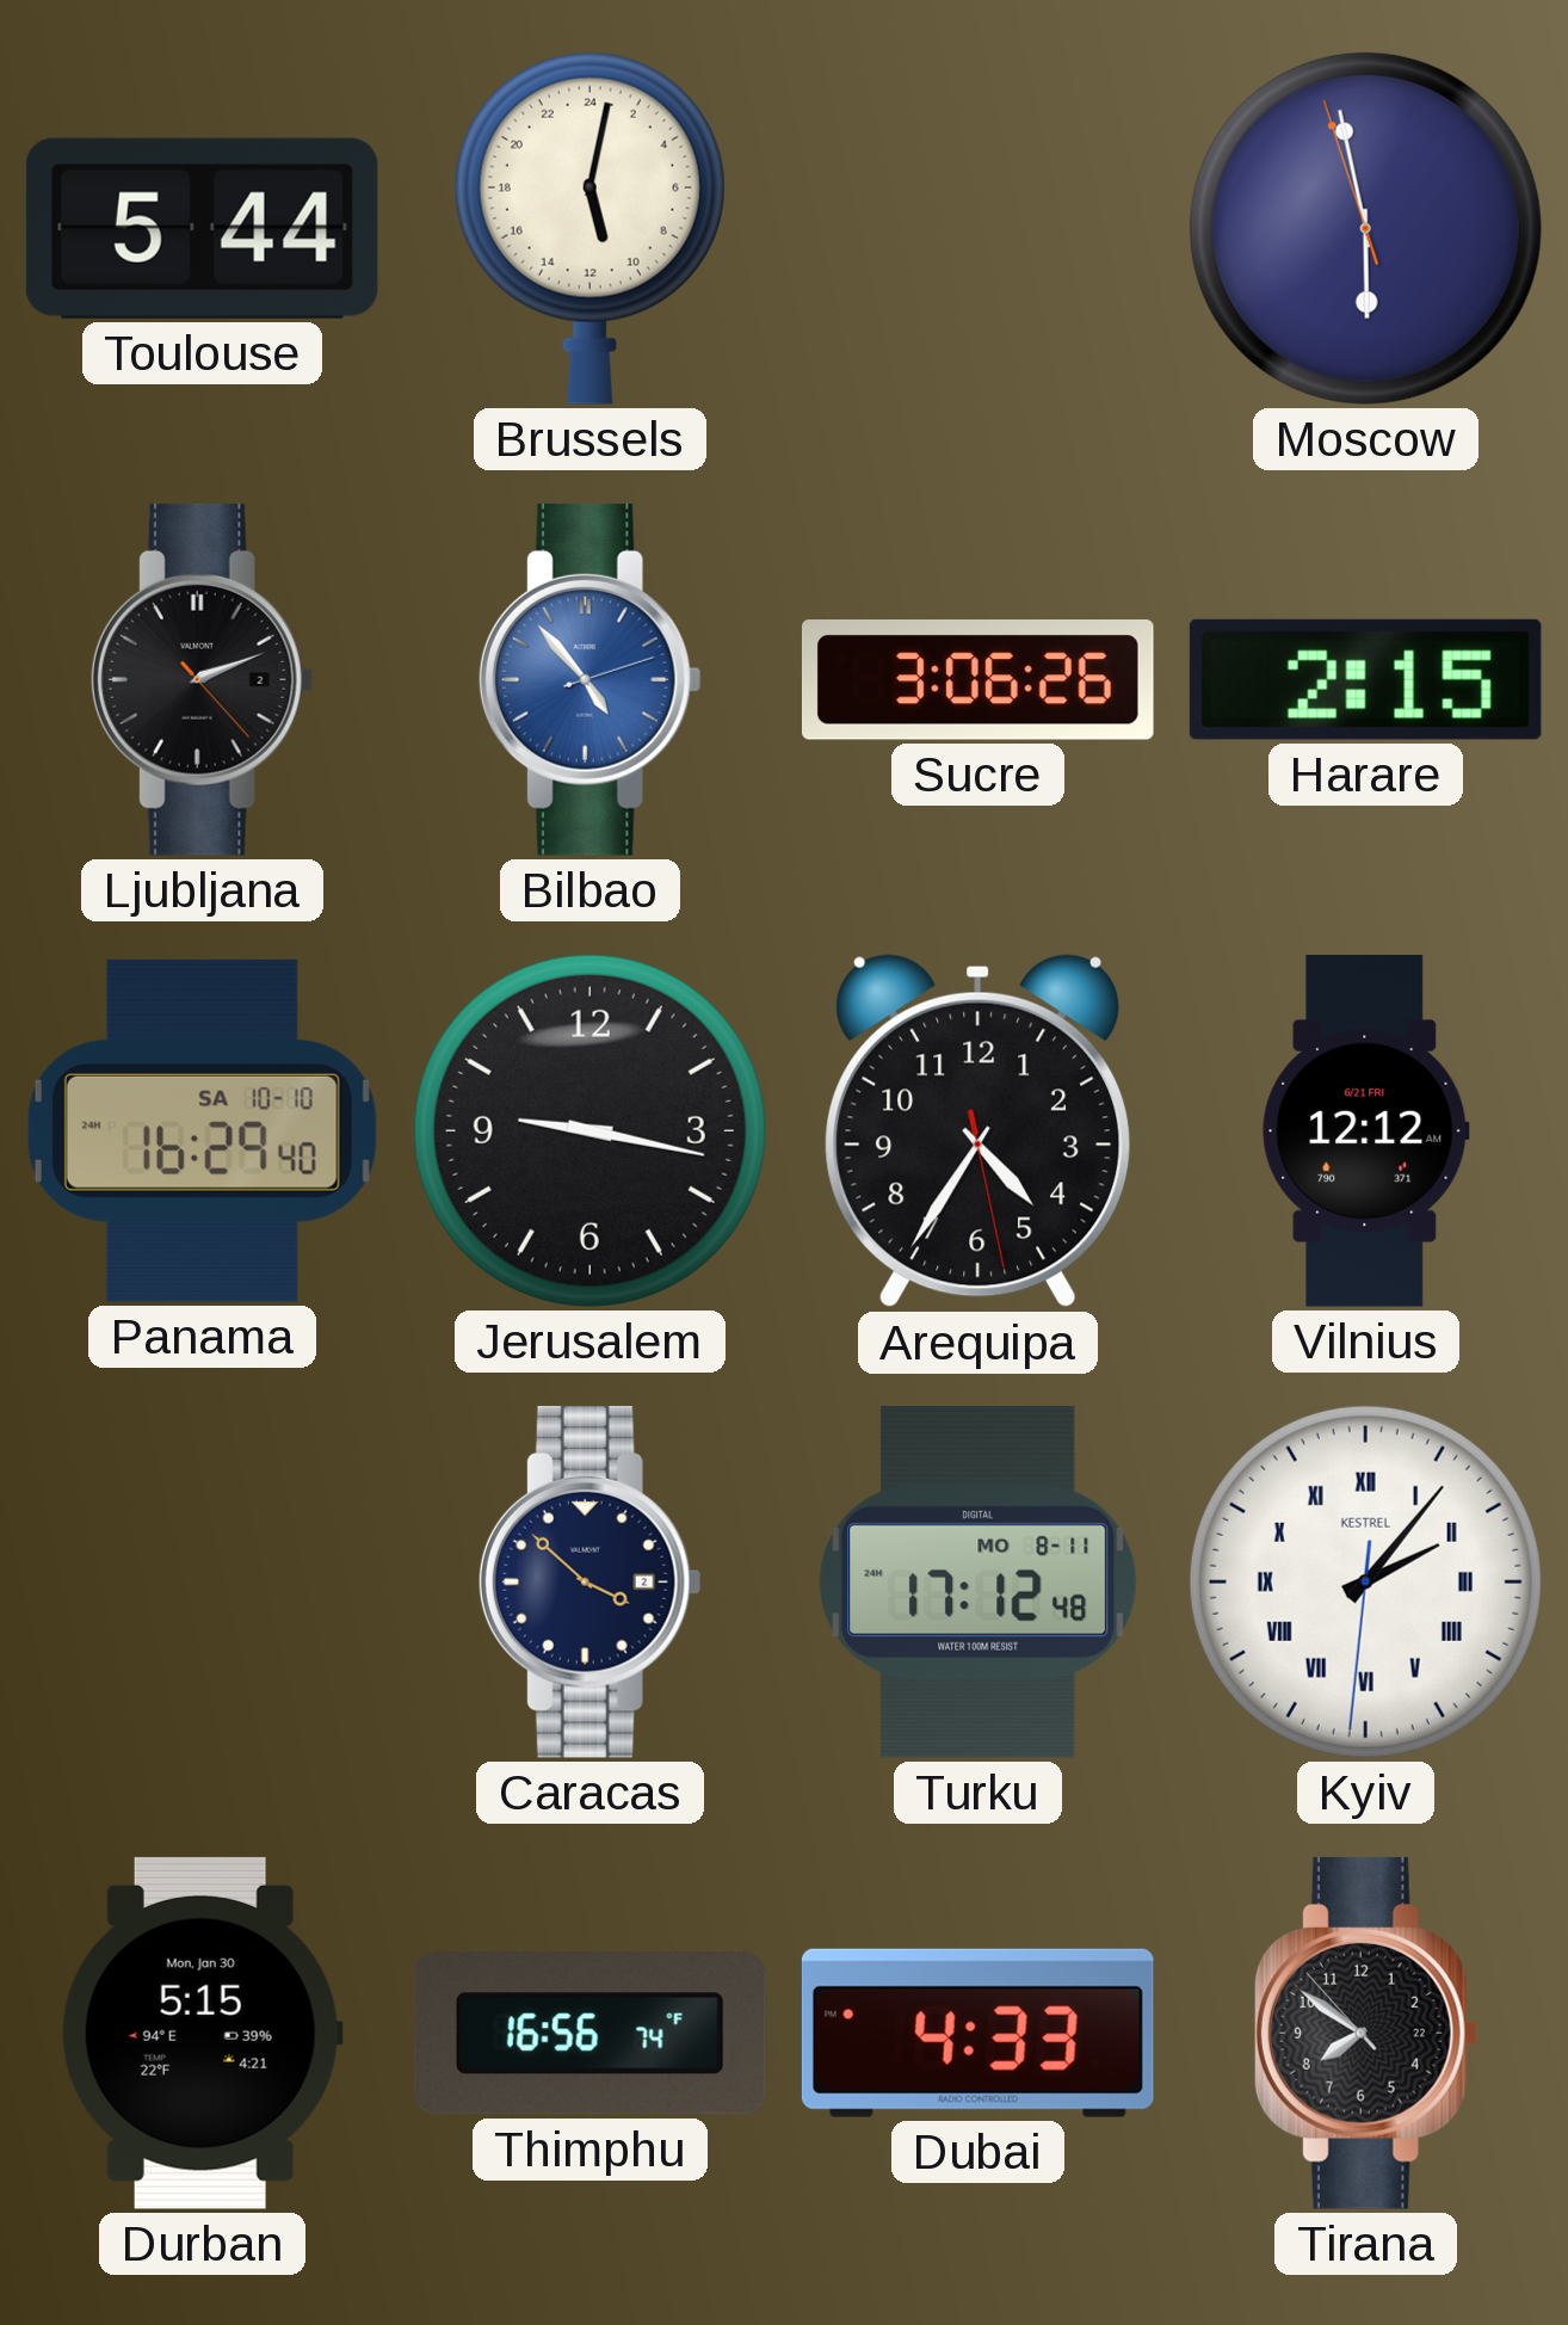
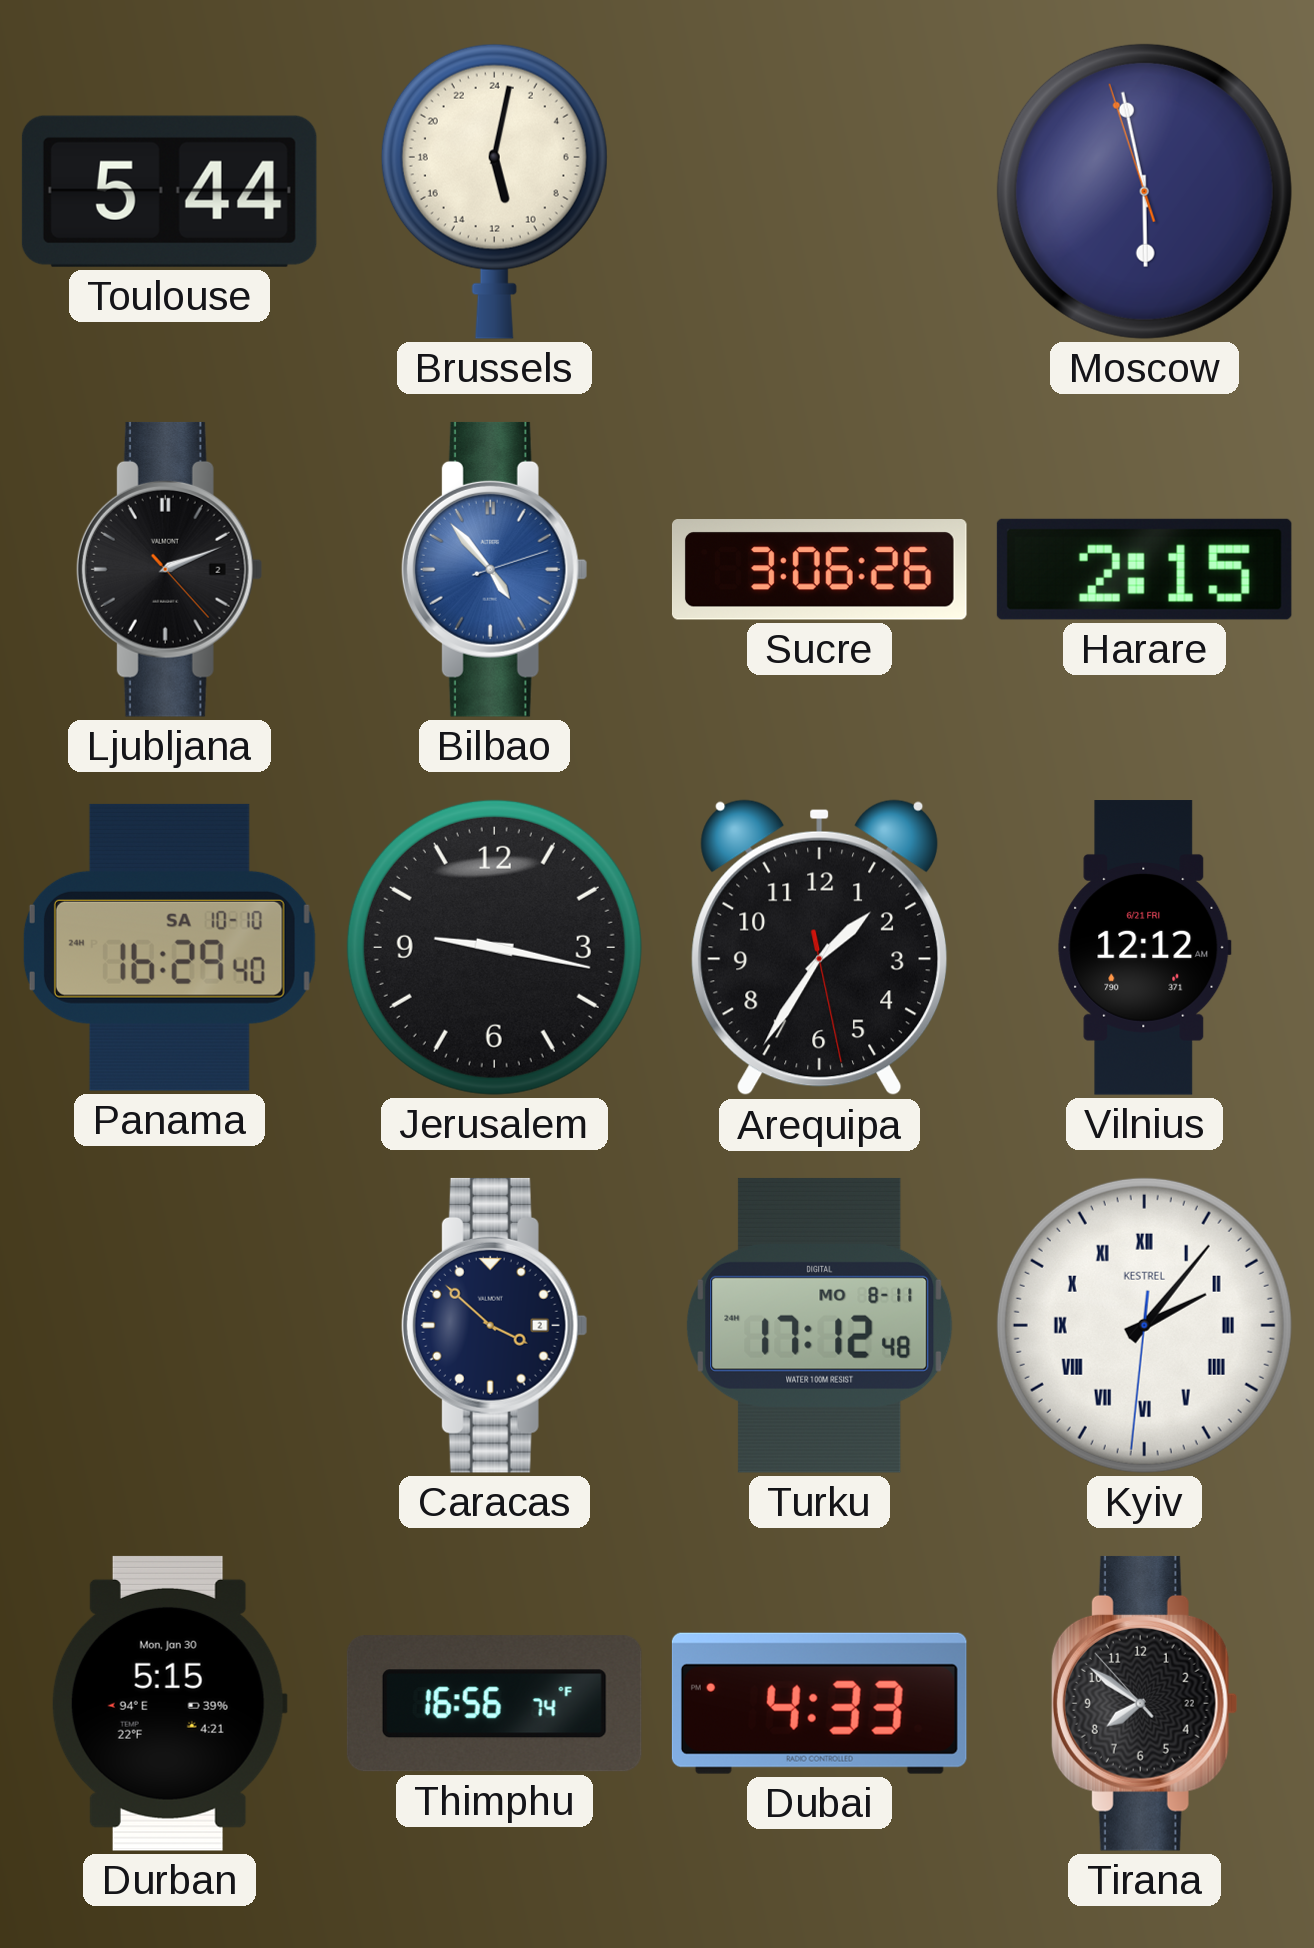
Arequipa: 4:35 -> 1:35
